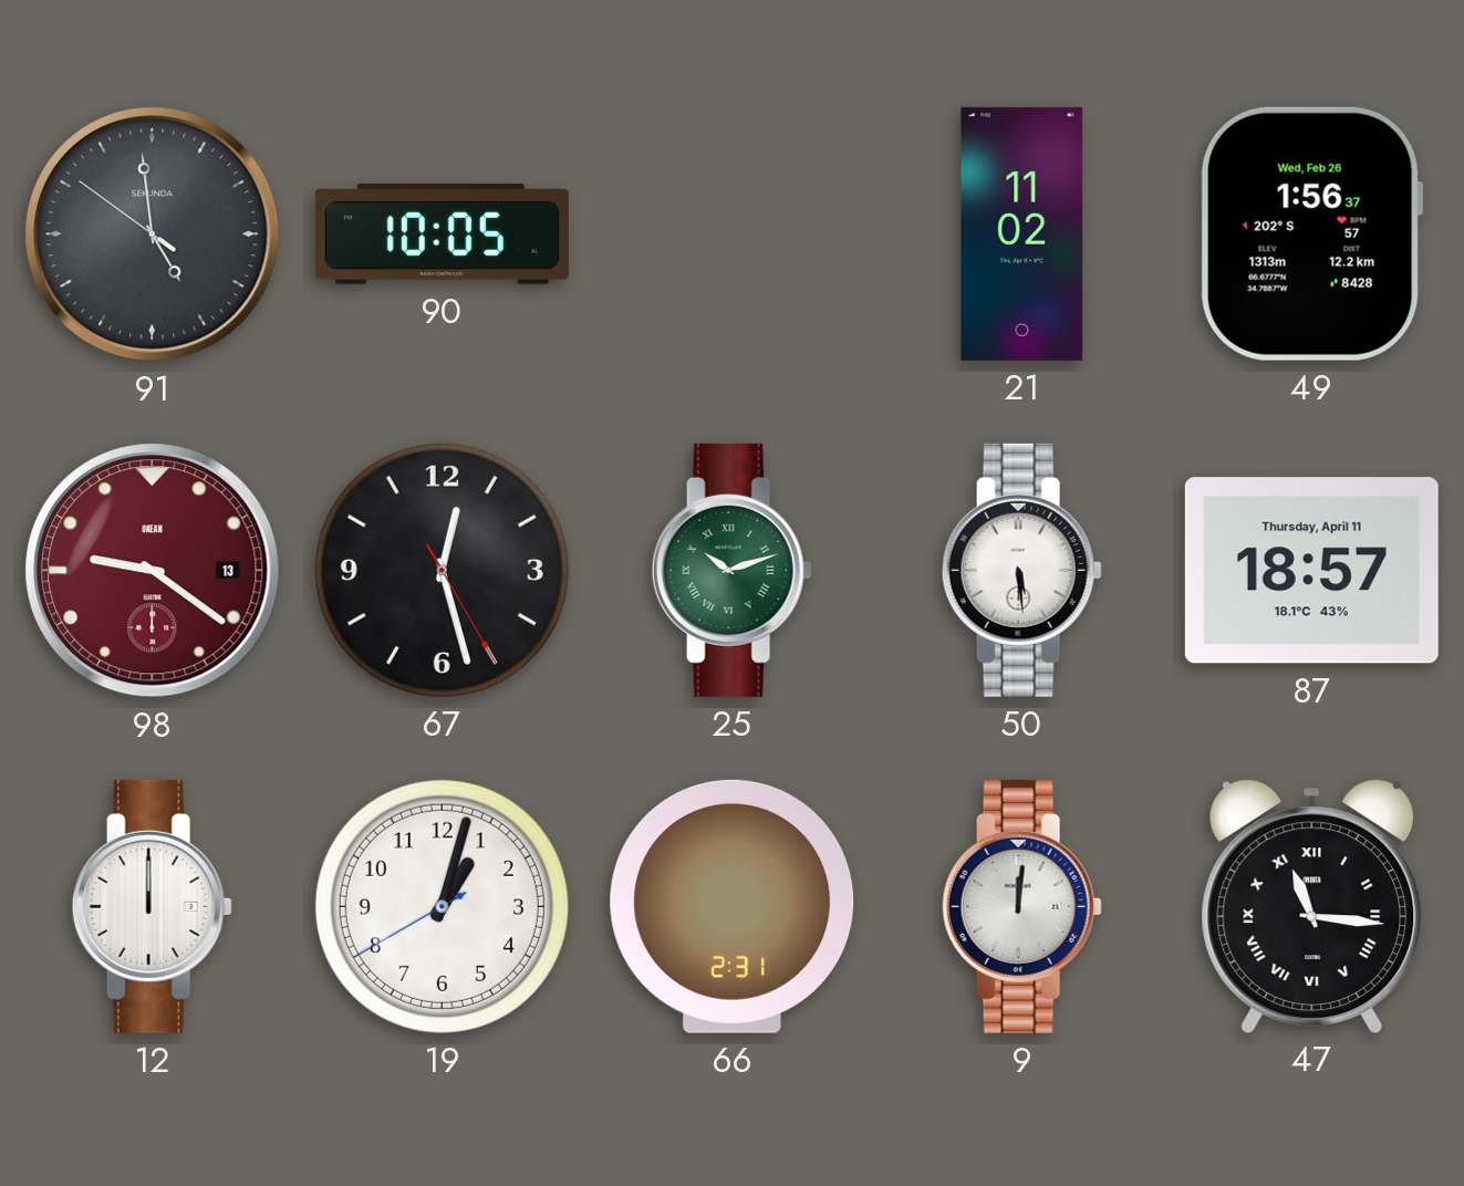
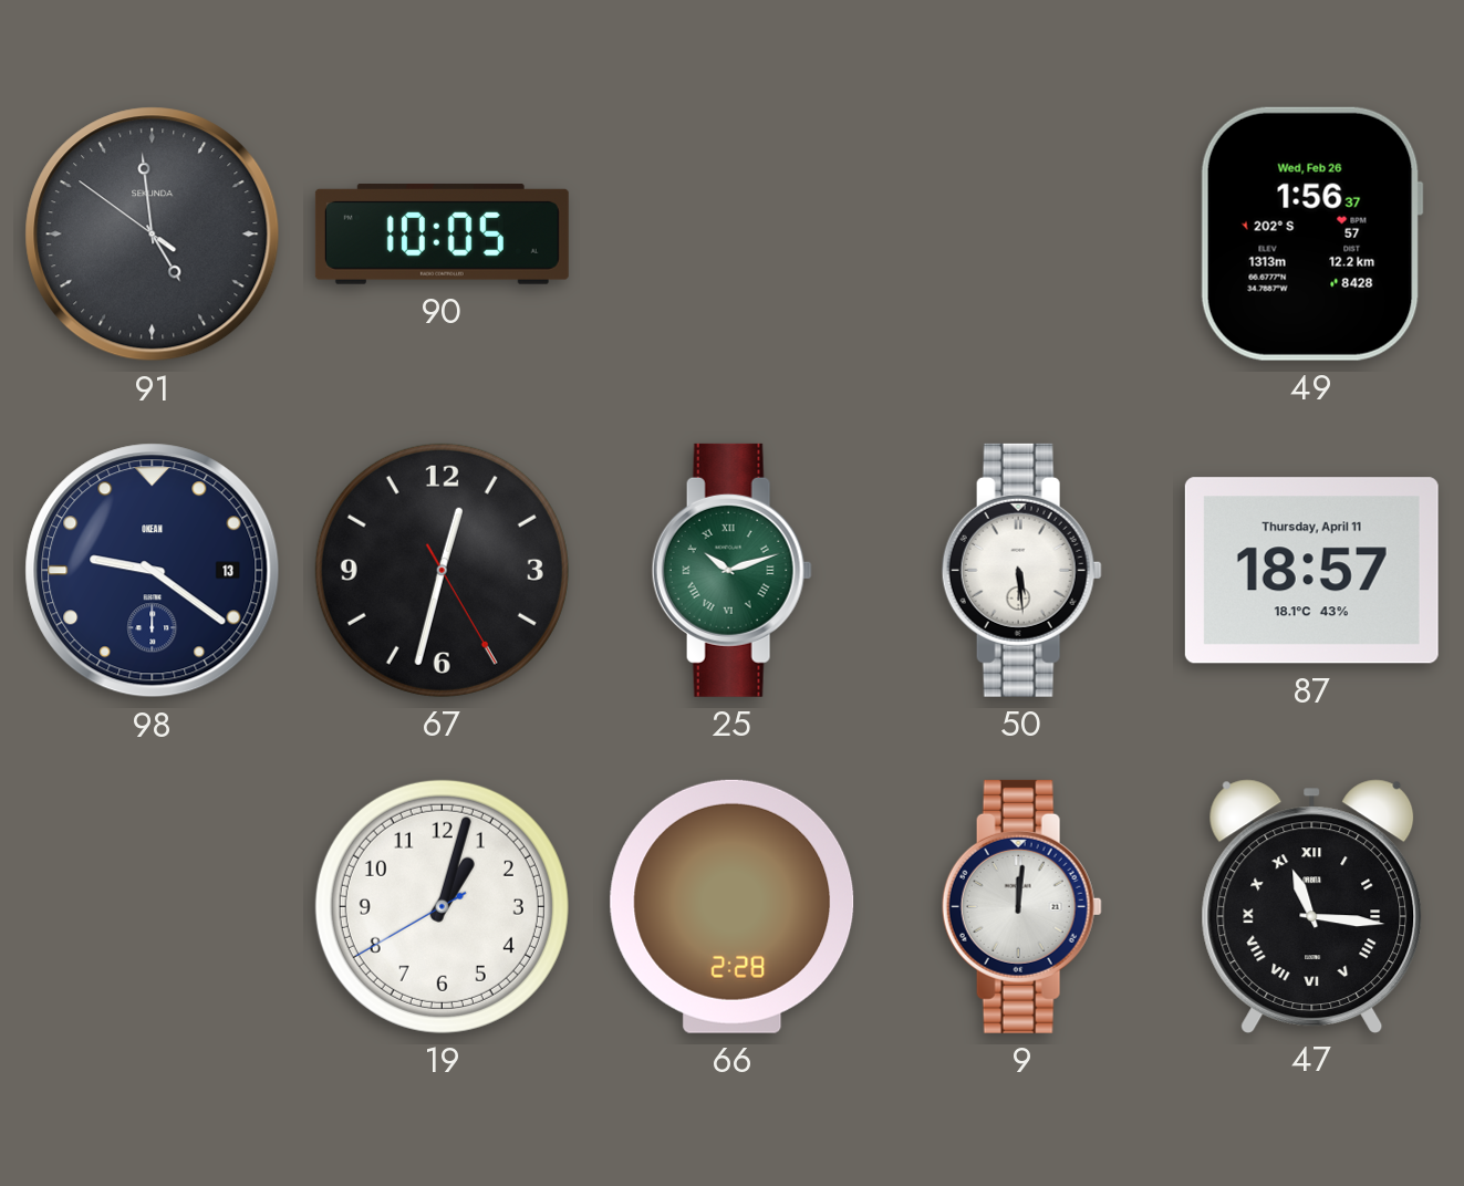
21: 11:02 -> none
98 dial: burgundy -> navy
67: 12:27 -> 12:32
12: 12:00 -> none
66: 2:31 -> 2:28
